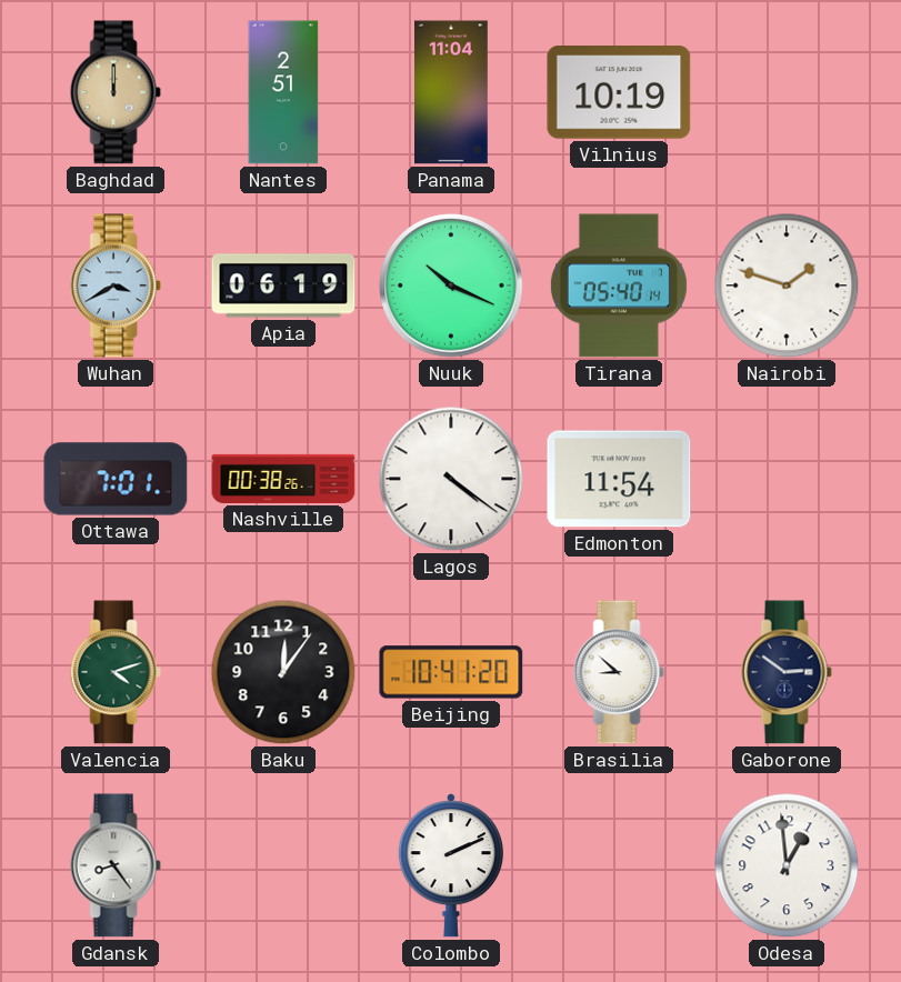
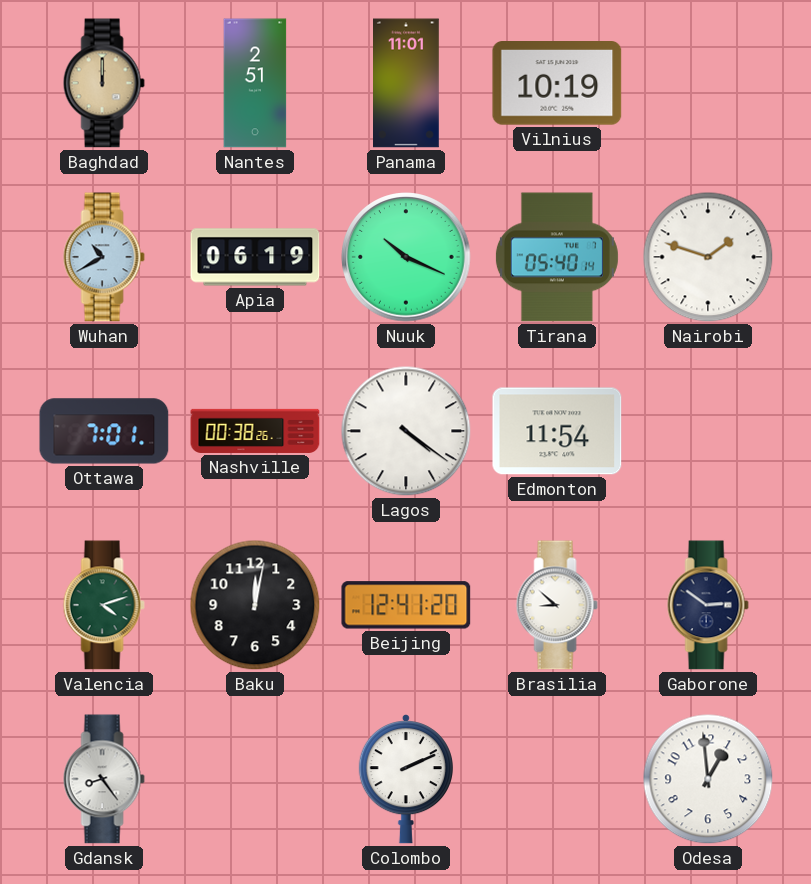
Panama: 11:04 -> 11:01
Wuhan: 3:40 -> 10:40
Baku: 12:06 -> 12:02
Beijing: 10:41 -> 12:41
